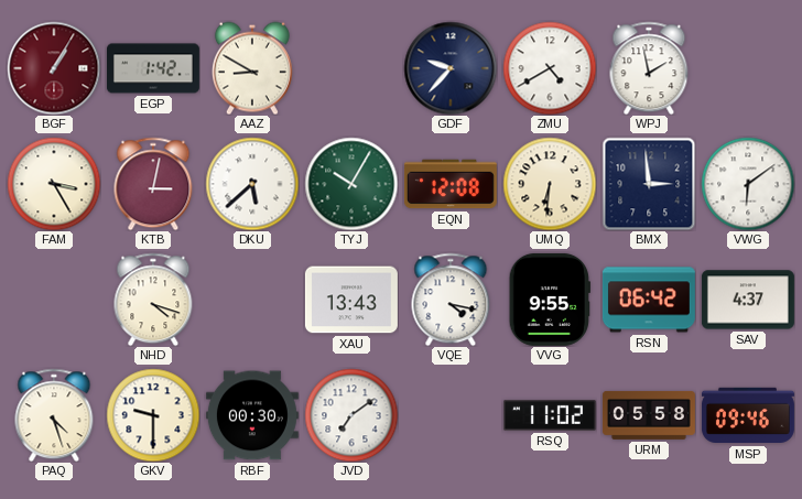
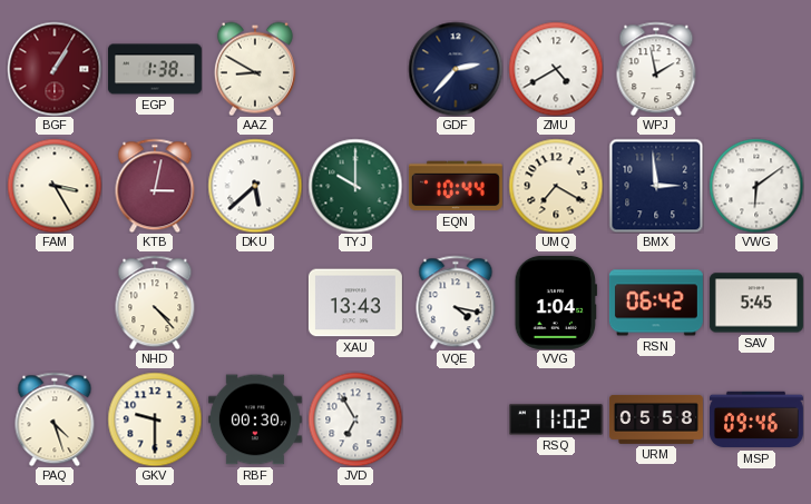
EGP: 1:42 -> 1:38
GDF: 9:37 -> 2:37
TYJ: 10:05 -> 10:00
EQN: 12:08 -> 10:44
UMQ: 6:31 -> 7:20
NHD: 4:18 -> 4:23
VVG: 9:55 -> 1:04
SAV: 4:37 -> 5:45
JVD: 7:09 -> 6:55
